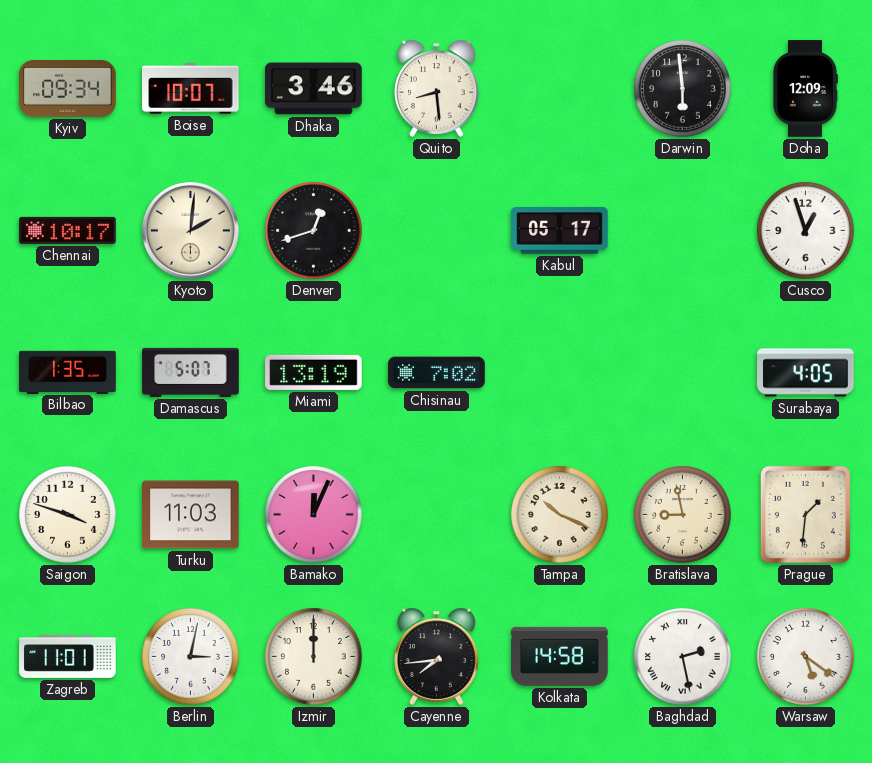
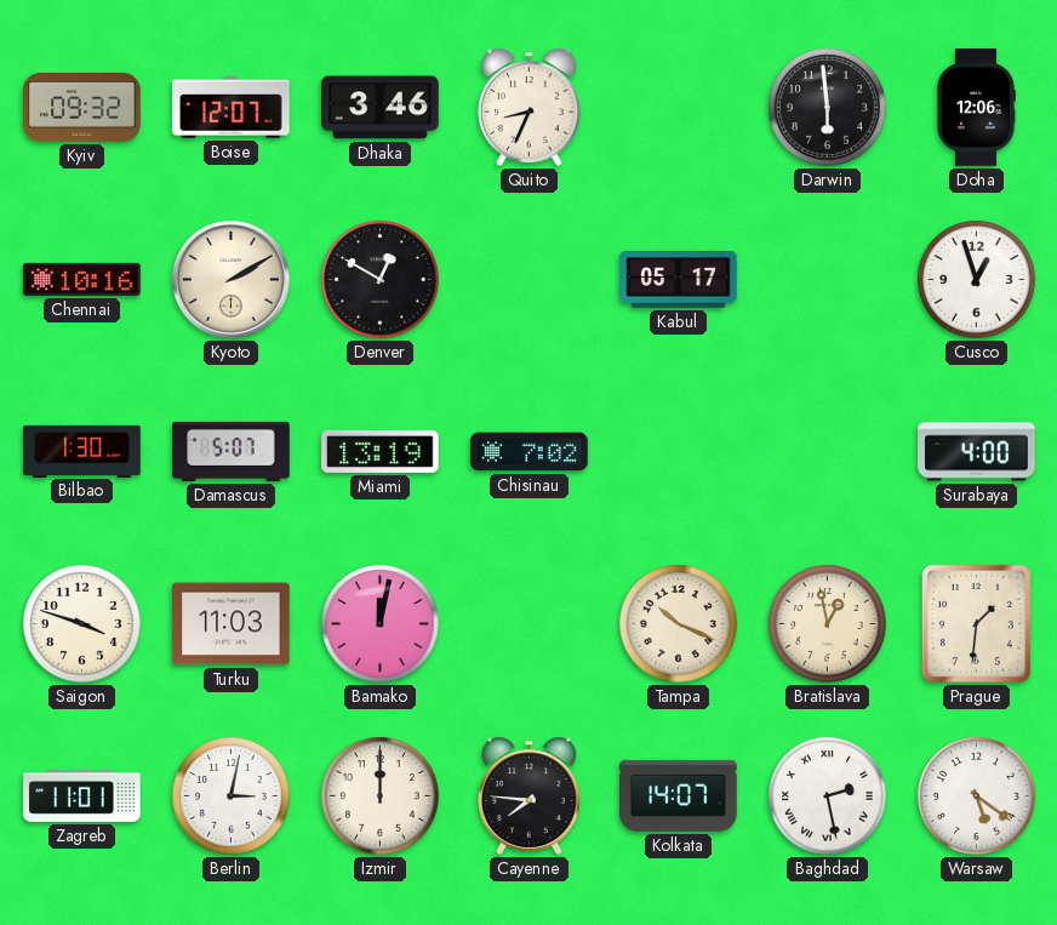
Kyiv: 09:34 -> 09:32
Boise: 10:07 -> 12:07
Quito: 8:29 -> 8:34
Doha: 12:09 -> 12:06
Chennai: 10:17 -> 10:16
Kyoto: 2:01 -> 2:10
Denver: 12:42 -> 12:50
Bilbao: 1:35 -> 1:30
Surabaya: 4:05 -> 4:00
Bamako: 12:04 -> 12:02
Bratislava: 8:58 -> 12:58
Cayenne: 7:44 -> 7:46
Kolkata: 14:58 -> 14:07
